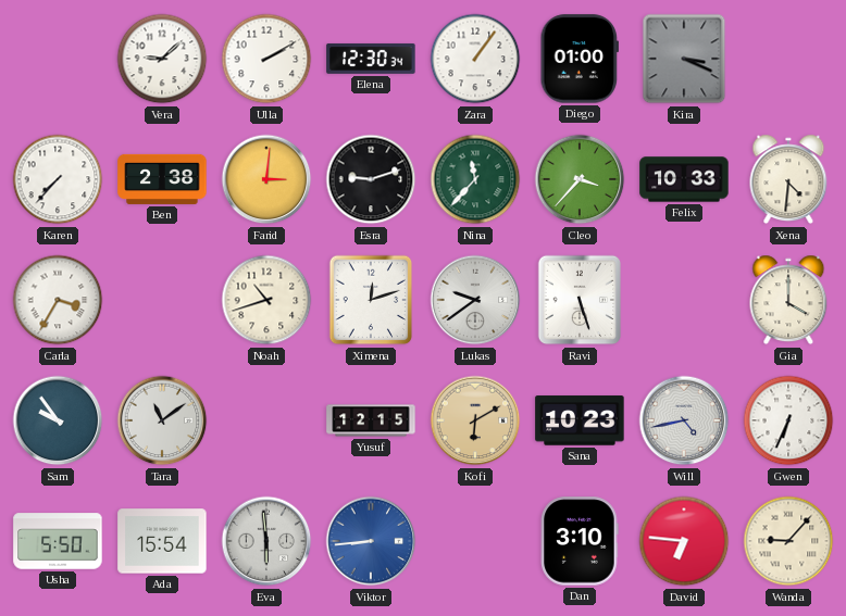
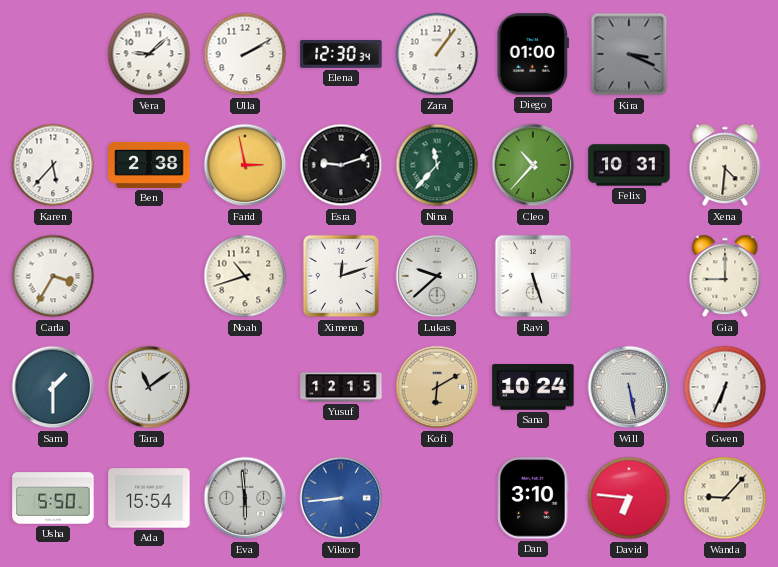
Karen: 7:37 -> 5:37
Farid: 3:01 -> 2:58
Cleo: 3:37 -> 10:37
Felix: 10:33 -> 10:31
Lukas: 9:39 -> 9:38
Gia: 4:00 -> 9:00
Sam: 9:54 -> 1:30
Sana: 10:23 -> 10:24
Will: 4:43 -> 5:28
